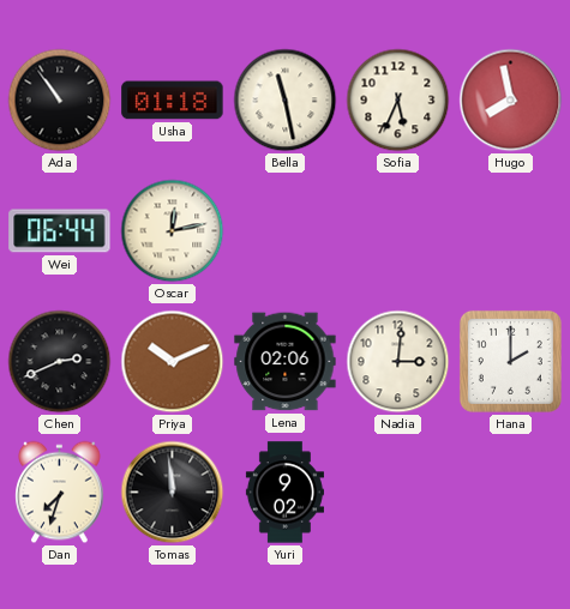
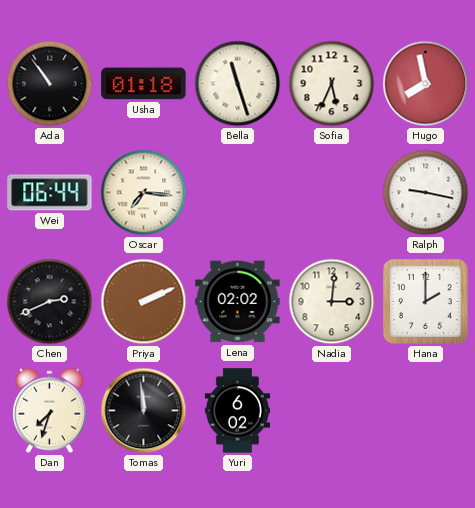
Bella: 11:28 -> 11:27
Oscar: 12:13 -> 7:16
Ralph: none -> 9:17
Priya: 10:11 -> 2:11
Lena: 02:06 -> 02:02
Yuri: 9:02 -> 6:02
